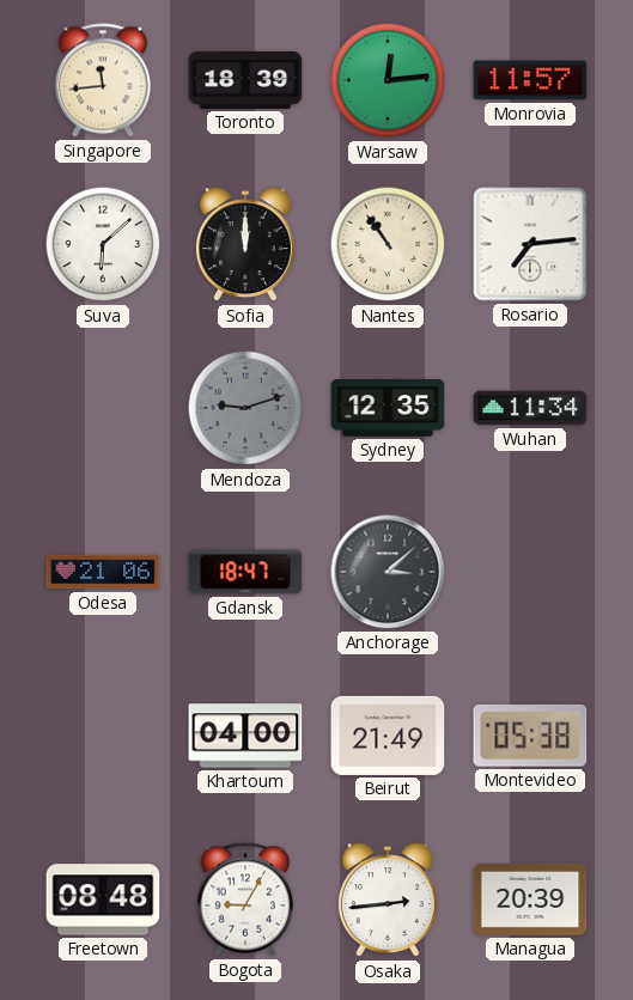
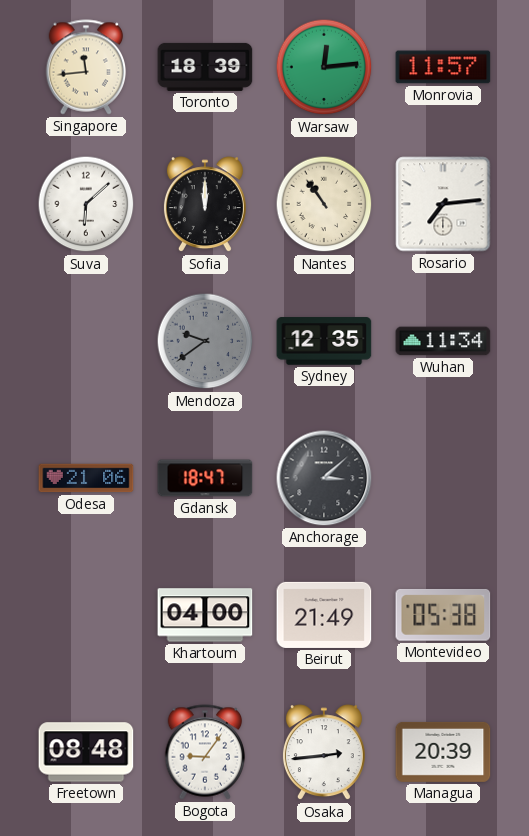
Mendoza: 9:12 -> 9:39
Bogota: 9:05 -> 9:06
